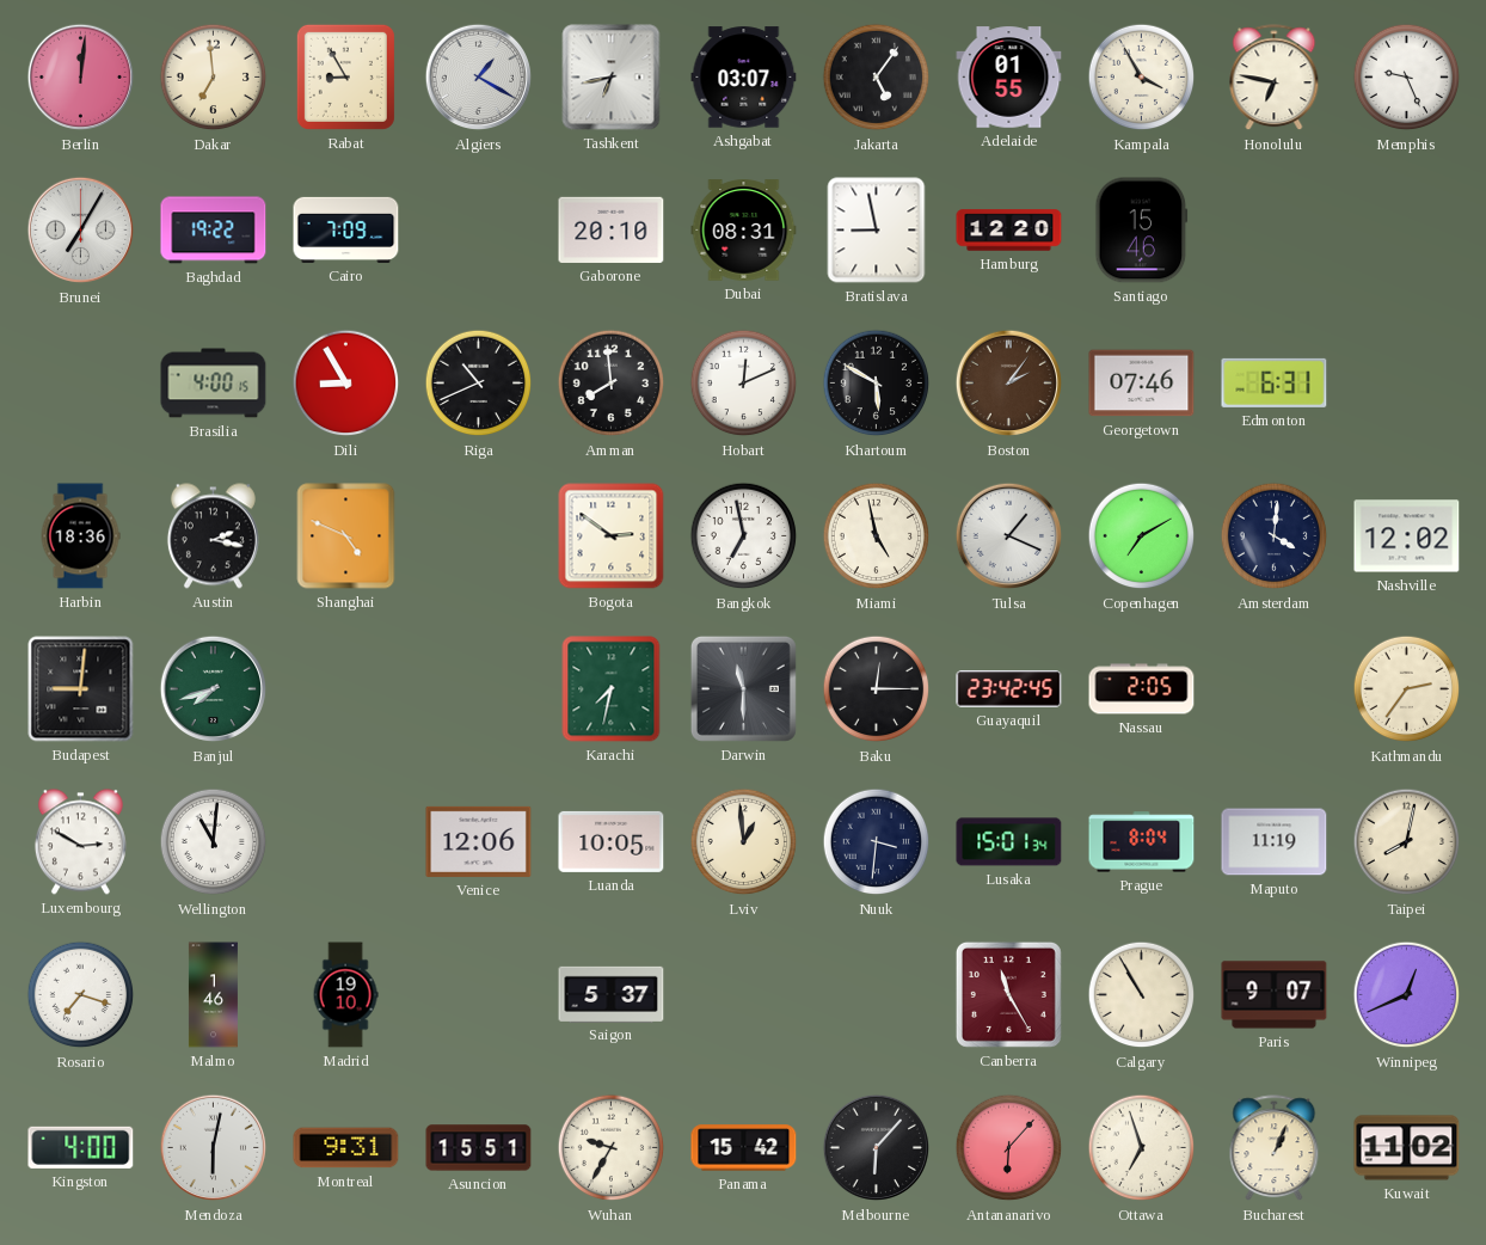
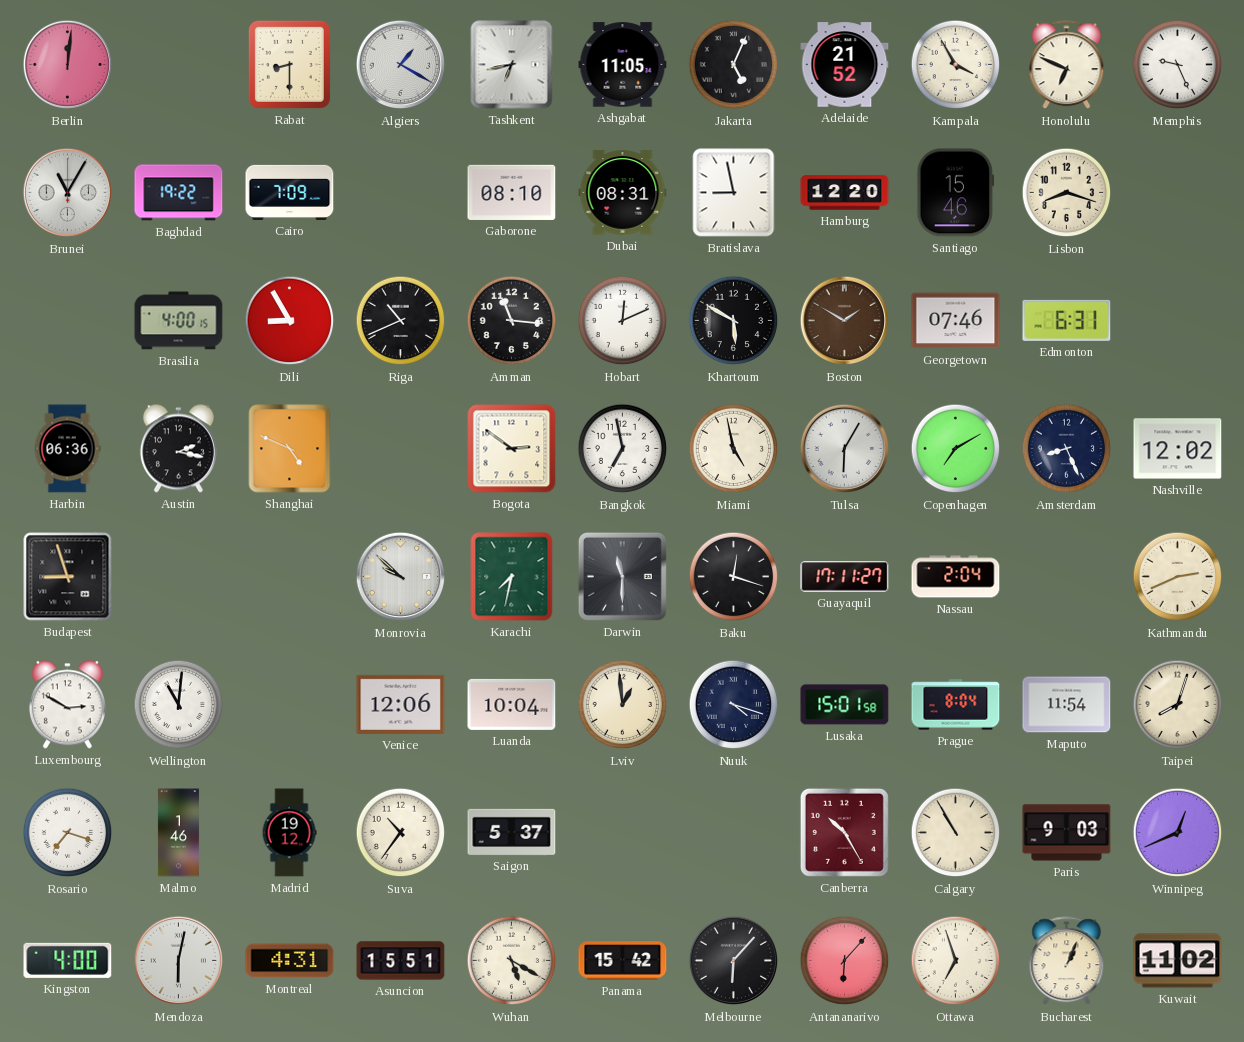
Dakar: 6:59 -> none
Rabat: 8:55 -> 8:30
Ashgabat: 03:07 -> 11:05
Jakarta: 5:06 -> 5:04
Adelaide: 01:55 -> 21:52
Honolulu: 6:47 -> 6:49
Brunei: 7:05 -> 11:05
Gaborone: 20:10 -> 08:10
Lisbon: none -> 8:18
Amman: 7:59 -> 11:16
Boston: 2:06 -> 1:50
Harbin: 18:36 -> 06:36
Tulsa: 1:19 -> 6:05
Amsterdam: 4:01 -> 8:26
Budapest: 9:01 -> 8:57
Banjul: 7:42 -> none
Monrovia: none -> 9:52
Baku: 12:15 -> 12:18
Guayaquil: 23:42 -> 17:11
Nassau: 2:05 -> 2:04
Kathmandu: 2:36 -> 2:41
Luanda: 10:05 -> 10:04
Nuuk: 3:31 -> 4:18
Lusaka: 15:01:34 -> 15:01:58
Maputo: 11:19 -> 11:54
Taipei: 8:02 -> 8:03
Madrid: 19:10 -> 19:12
Suva: none -> 10:36
Canberra: 11:25 -> 10:25
Paris: 9:07 -> 9:03
Montreal: 9:31 -> 4:31
Wuhan: 9:35 -> 5:20
